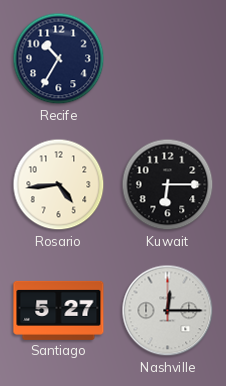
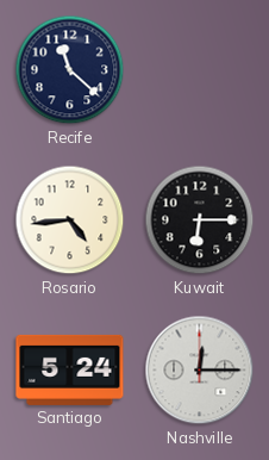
Recife: 10:35 -> 11:22
Santiago: 5:27 -> 5:24
